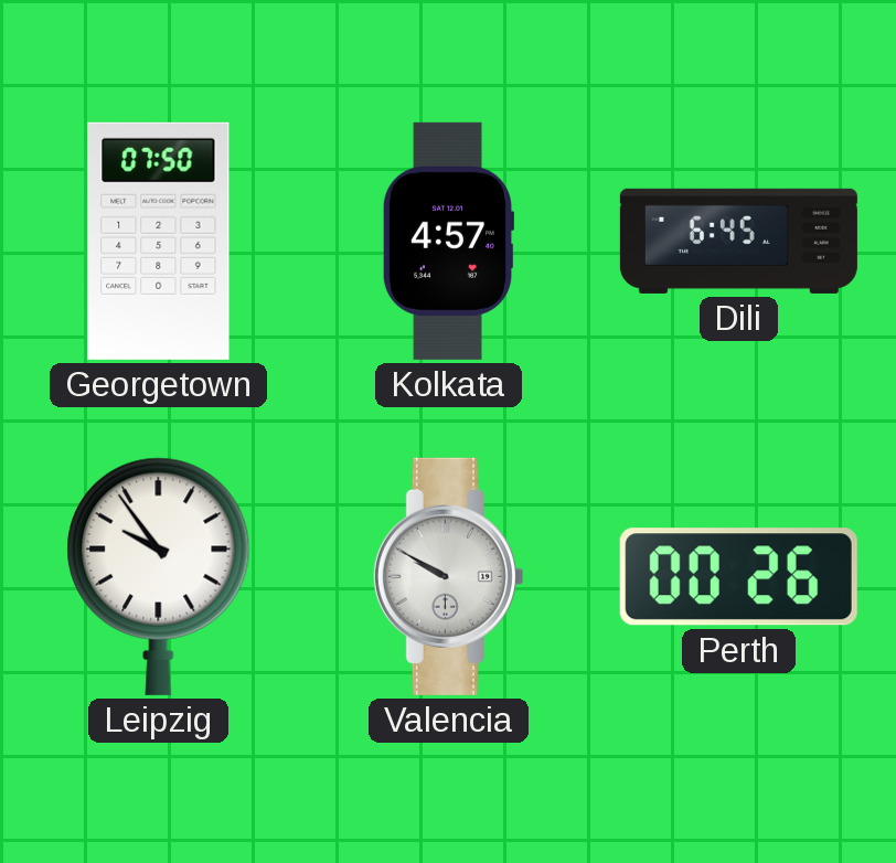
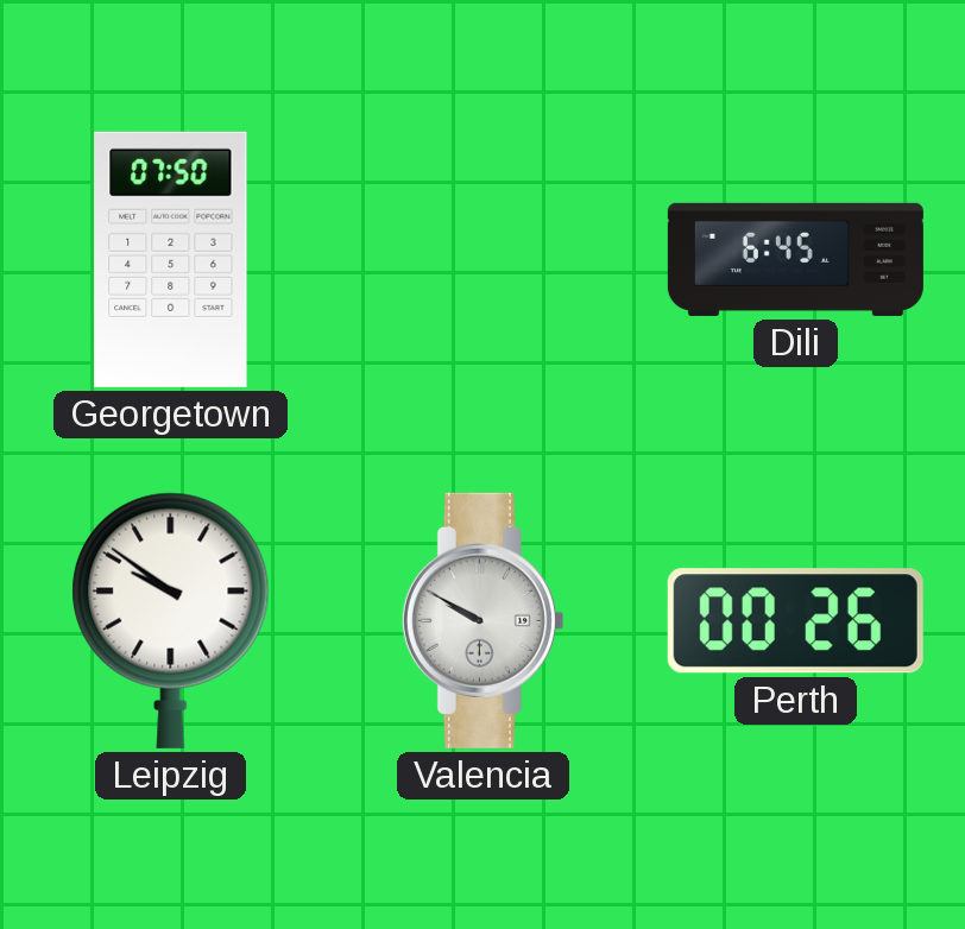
Kolkata: 4:57 -> none
Leipzig: 9:54 -> 9:51
